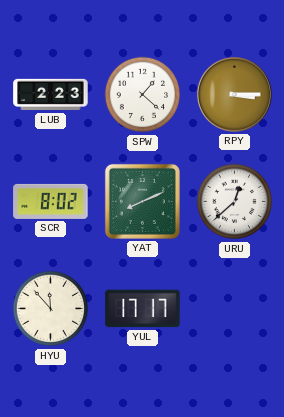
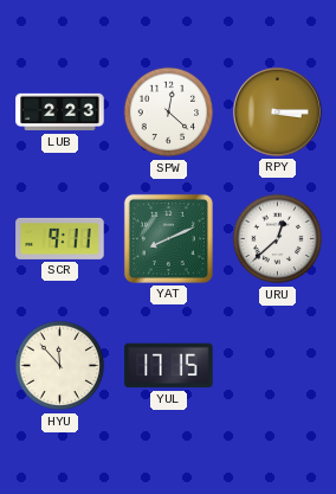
SPW: 1:22 -> 12:22
SCR: 8:02 -> 9:11
YUL: 17:17 -> 17:15
